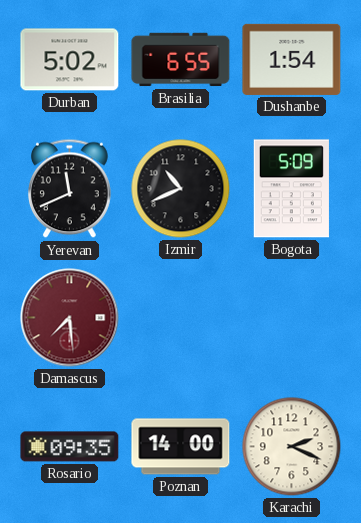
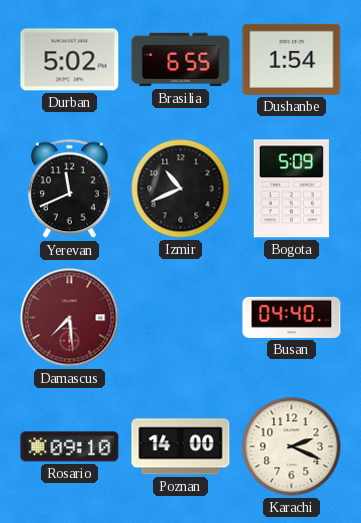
Busan: none -> 04:40
Rosario: 09:35 -> 09:10
